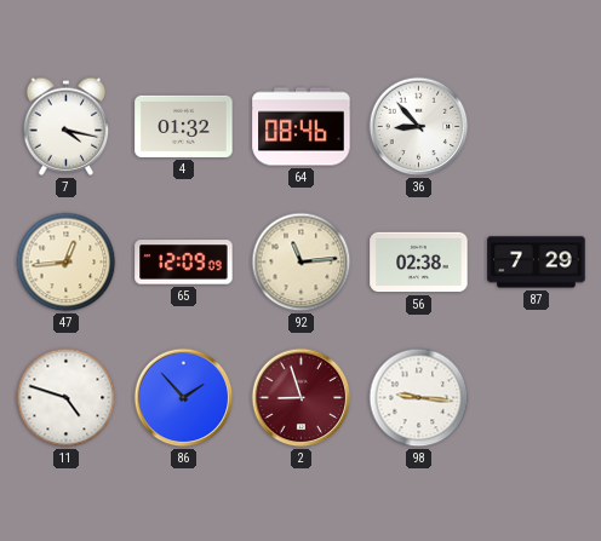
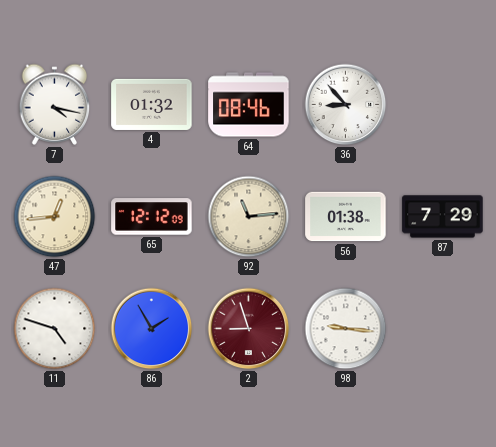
65: 12:09 -> 12:12
56: 02:38 -> 01:38
86: 1:53 -> 1:55
